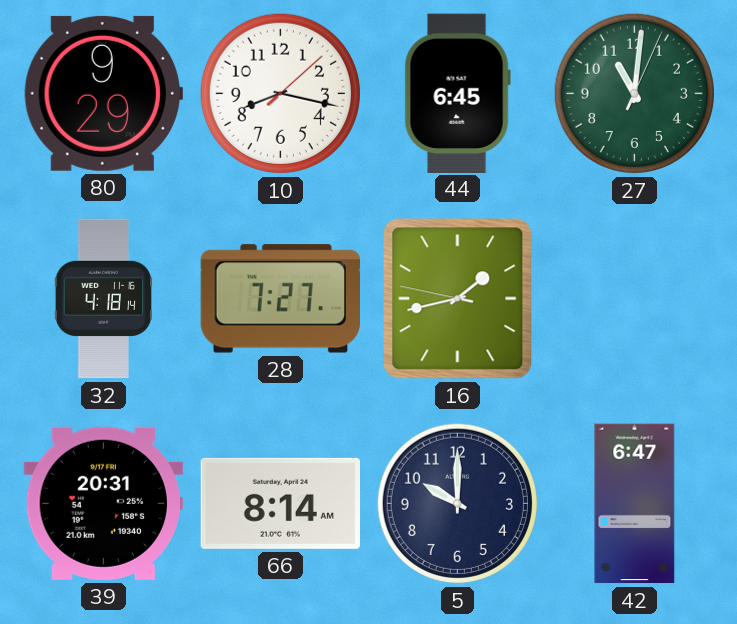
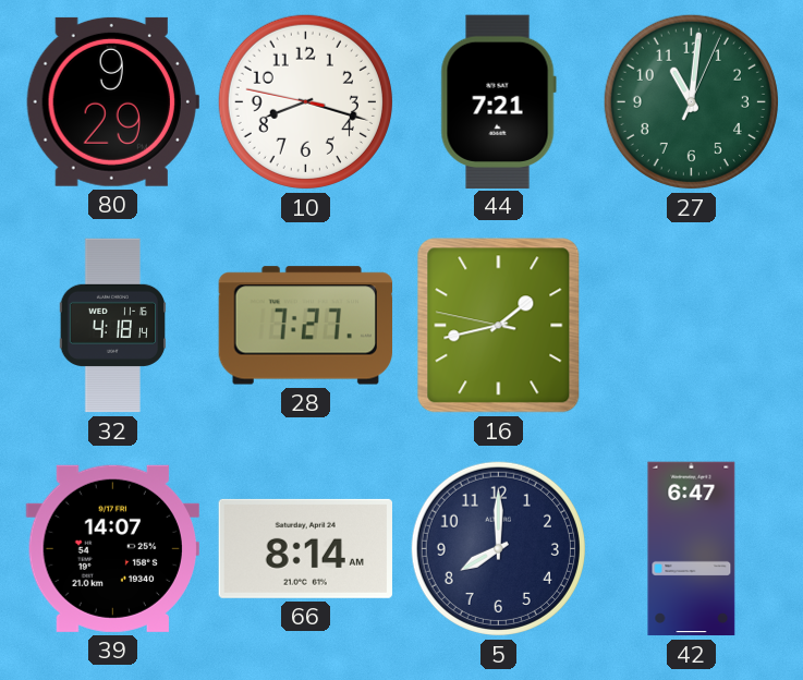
10: 8:17:08 -> 8:17:47
44: 6:45 -> 7:21
39: 20:31 -> 14:07
5: 10:00 -> 8:00
